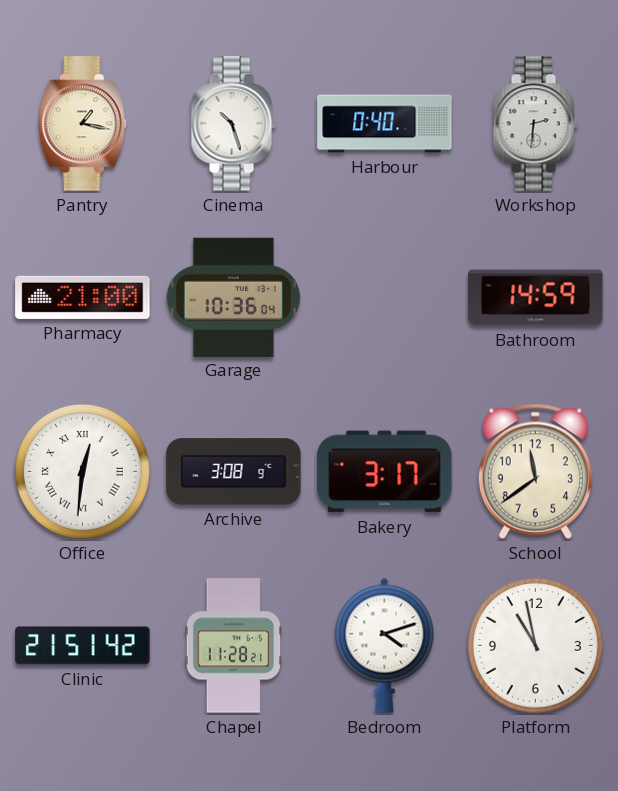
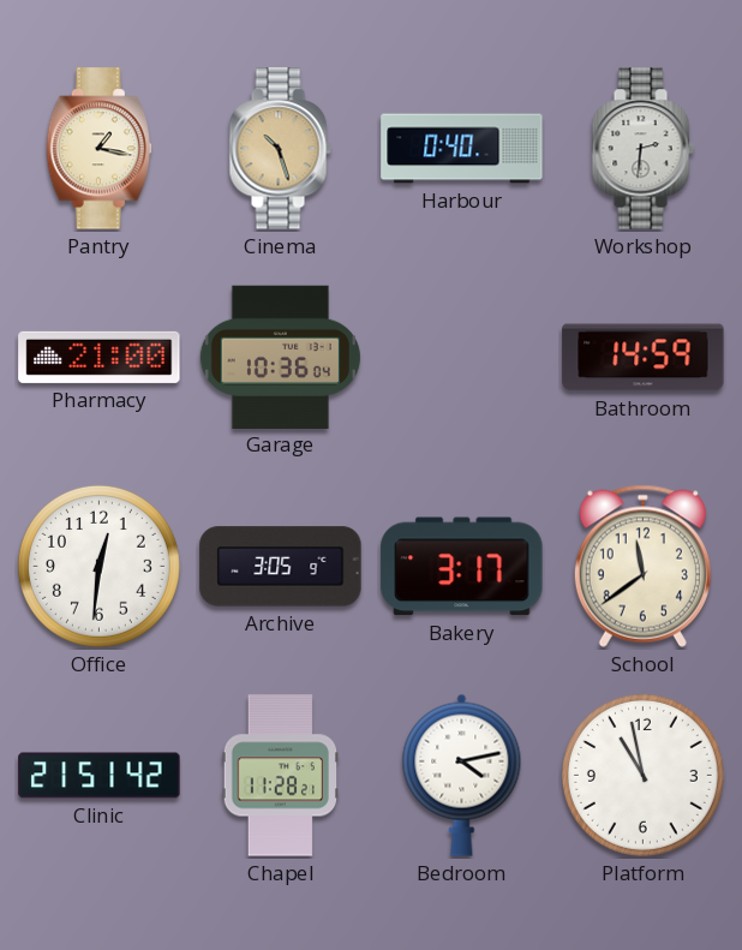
Cinema dial: white -> champagne
Office numerals: Roman -> Arabic
Archive: 3:08 -> 3:05
Bedroom: 4:12 -> 4:13
